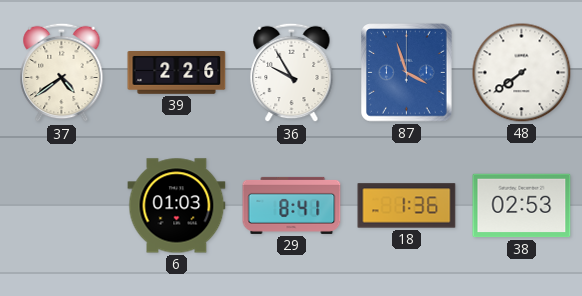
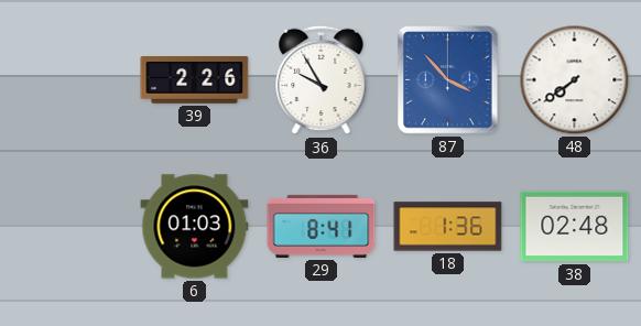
37: 4:39 -> none
87: 3:57 -> 3:53
38: 02:53 -> 02:48
